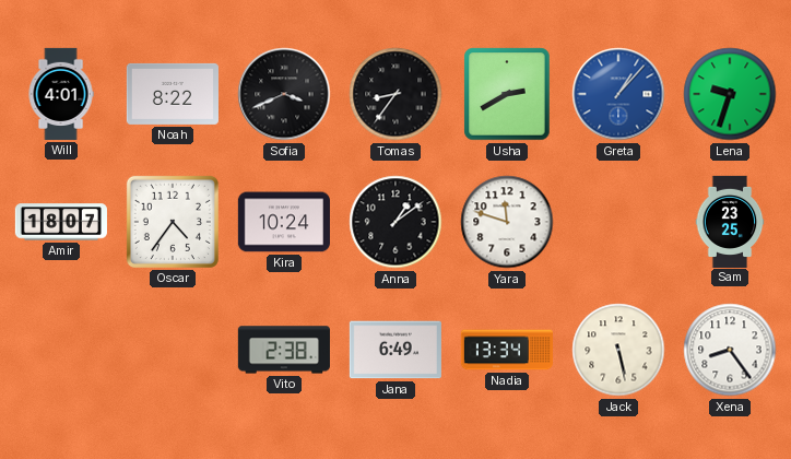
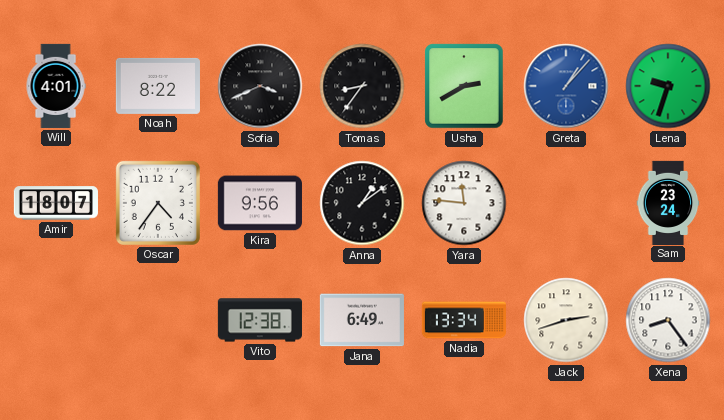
Kira: 10:24 -> 9:56
Yara: 11:48 -> 11:46
Sam: 23:25 -> 23:24
Vito: 2:38 -> 12:38
Jack: 5:28 -> 2:42
